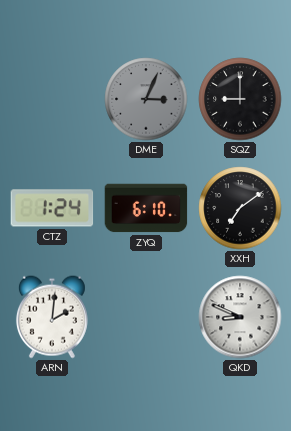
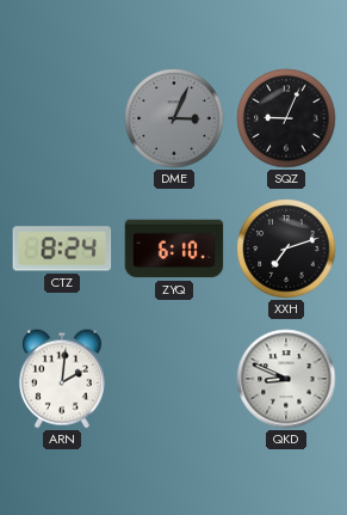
SQZ: 9:00 -> 9:04
CTZ: 1:24 -> 8:24
XXH: 7:09 -> 7:12
